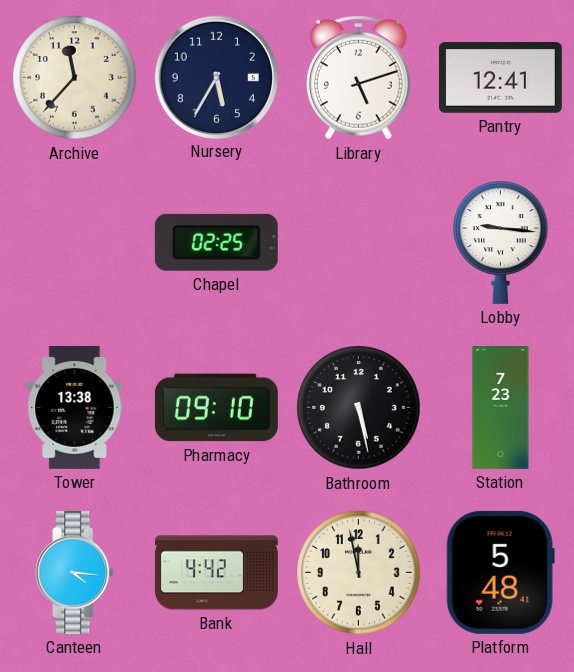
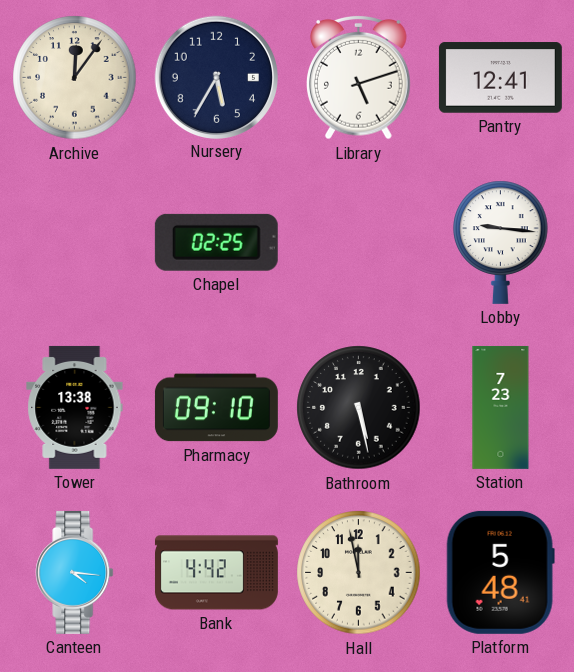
Archive: 11:37 -> 12:06
